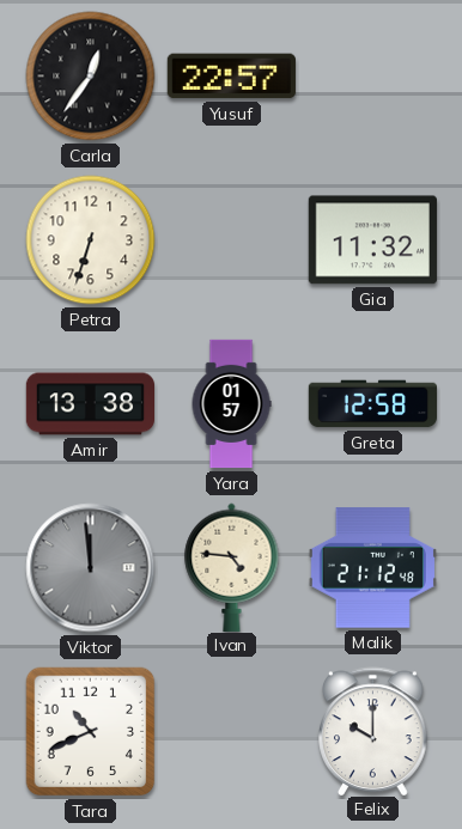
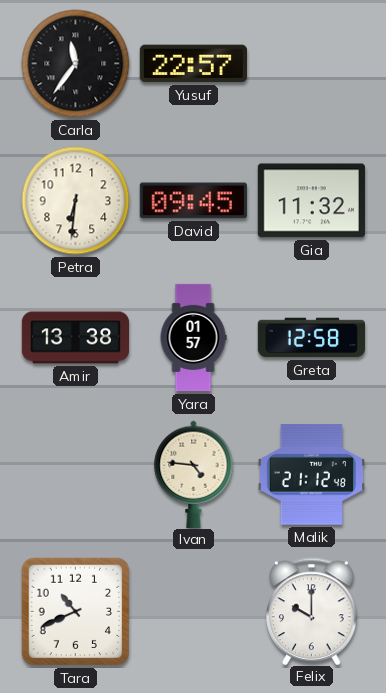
Carla: 12:36 -> 11:36
Petra: 6:33 -> 6:31
David: none -> 09:45
Viktor: 11:59 -> none
